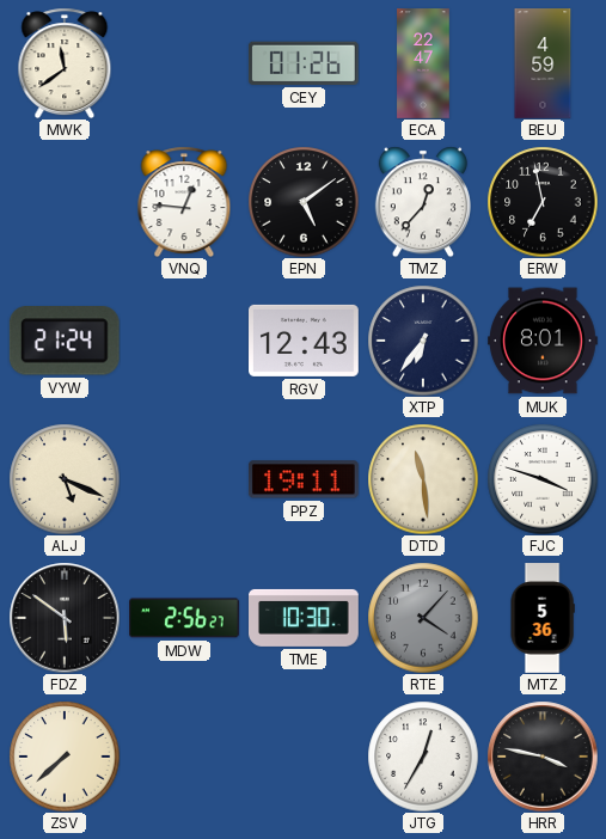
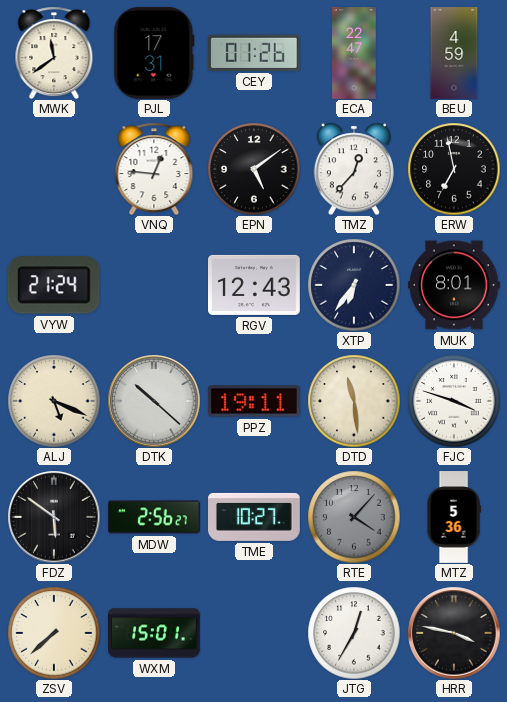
PJL: none -> 17:31
DTK: none -> 10:22
TME: 10:30 -> 10:27
WXM: none -> 15:01
